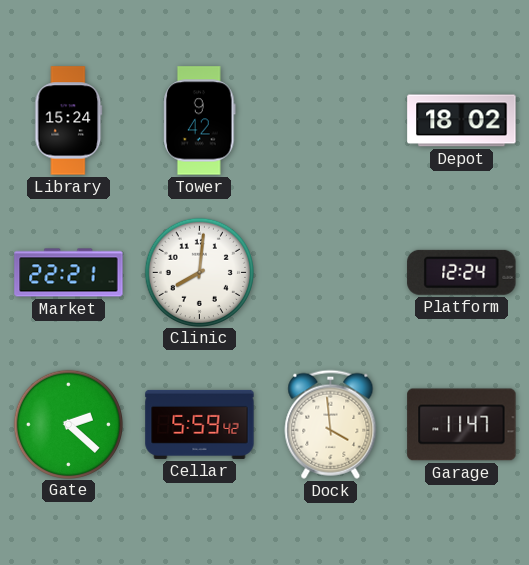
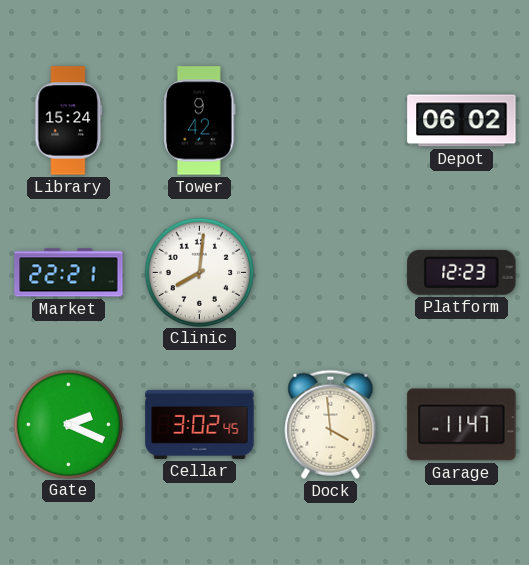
Depot: 18:02 -> 06:02
Platform: 12:24 -> 12:23
Gate: 2:22 -> 2:19
Cellar: 5:59 -> 3:02
